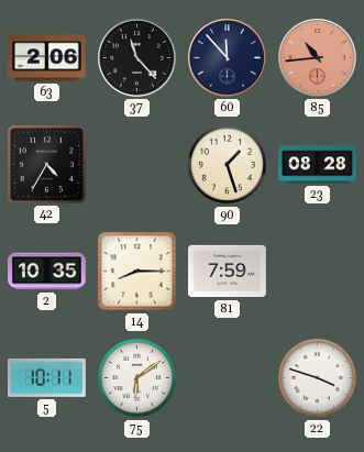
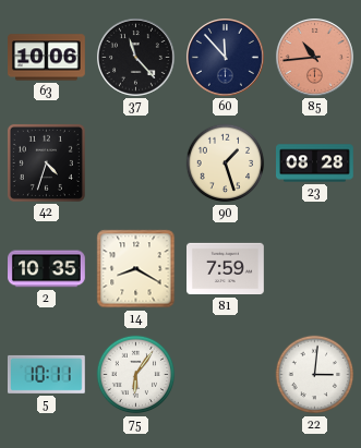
63: 2:06 -> 10:06
42: 4:35 -> 4:33
14: 8:15 -> 8:20
75: 6:09 -> 6:06
22: 3:48 -> 3:01
